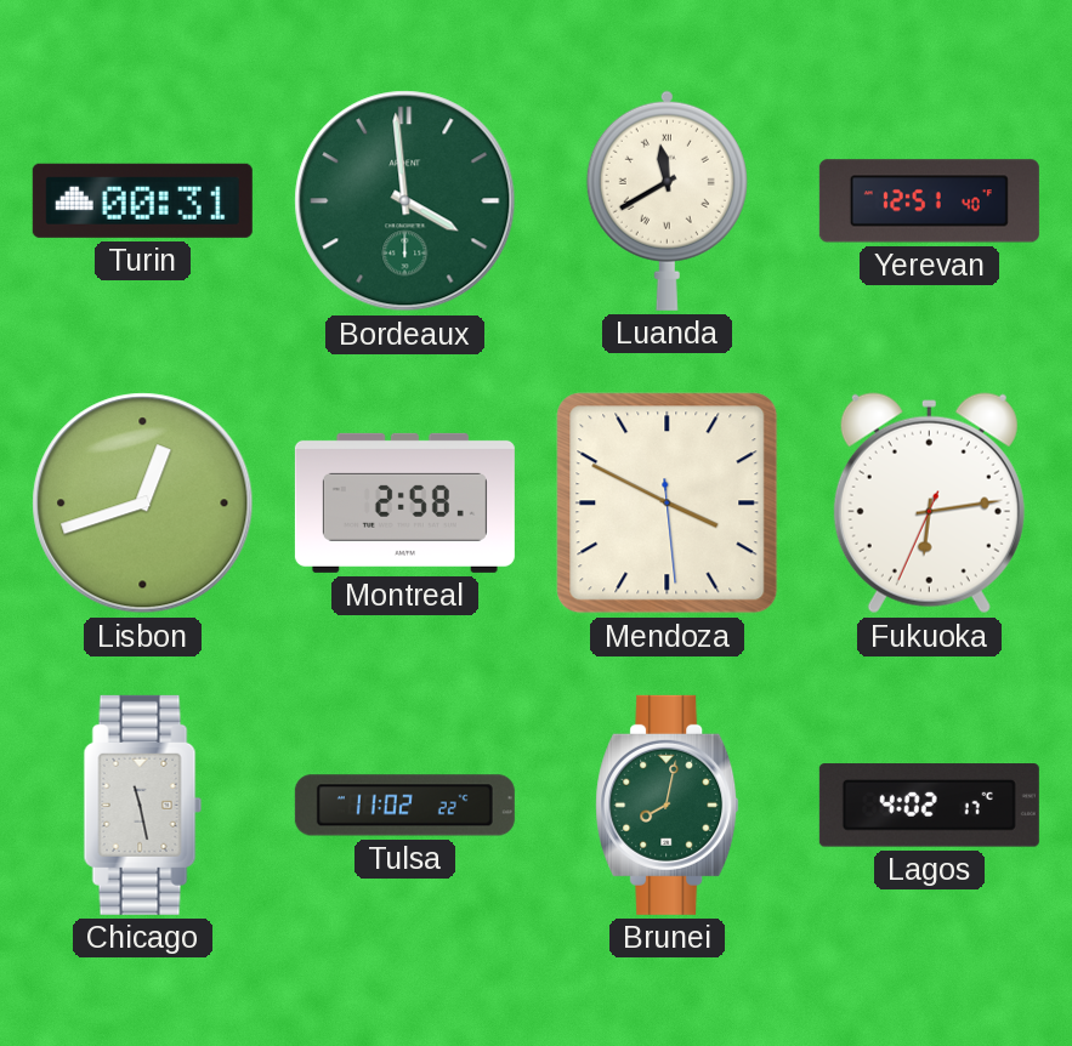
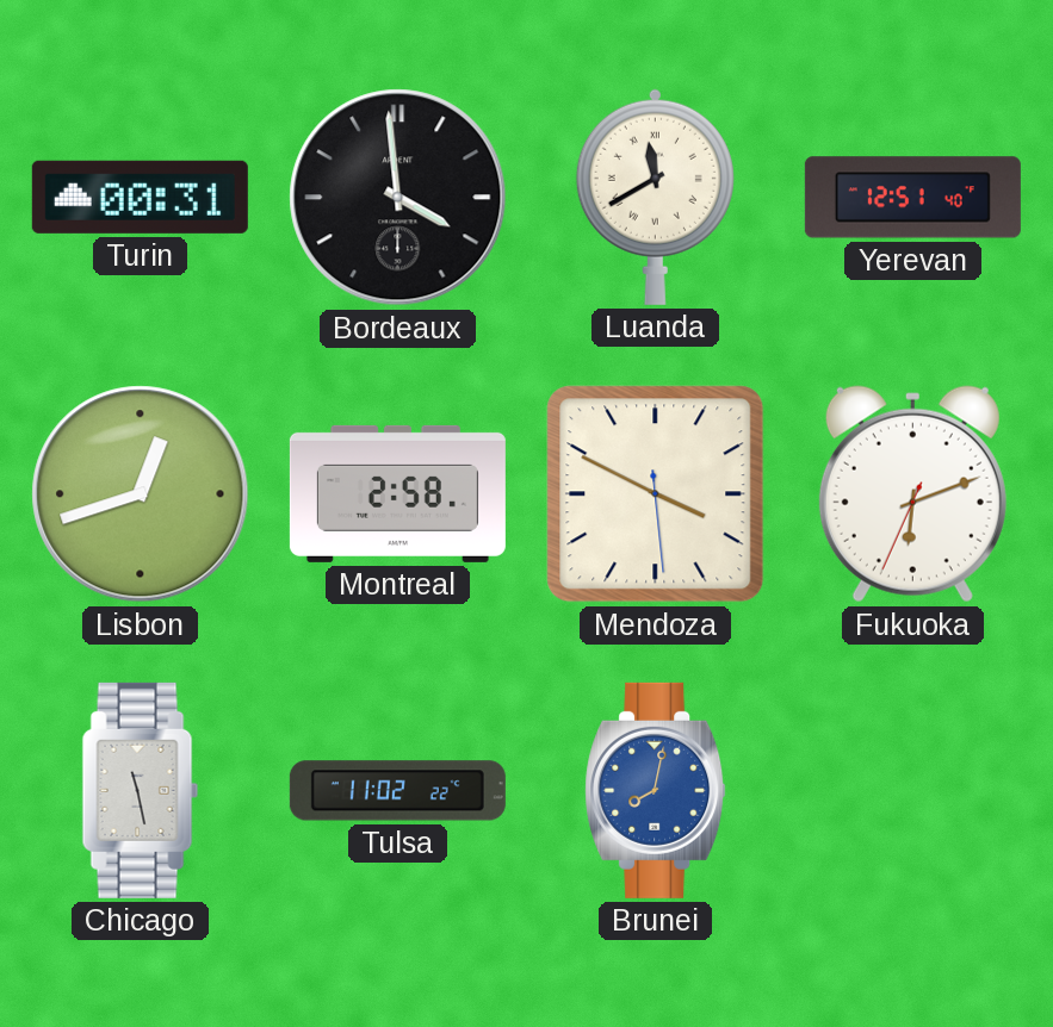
Bordeaux dial: green -> black
Fukuoka: 6:13 -> 6:11
Brunei dial: green -> blue
Lagos: 4:02 -> none
